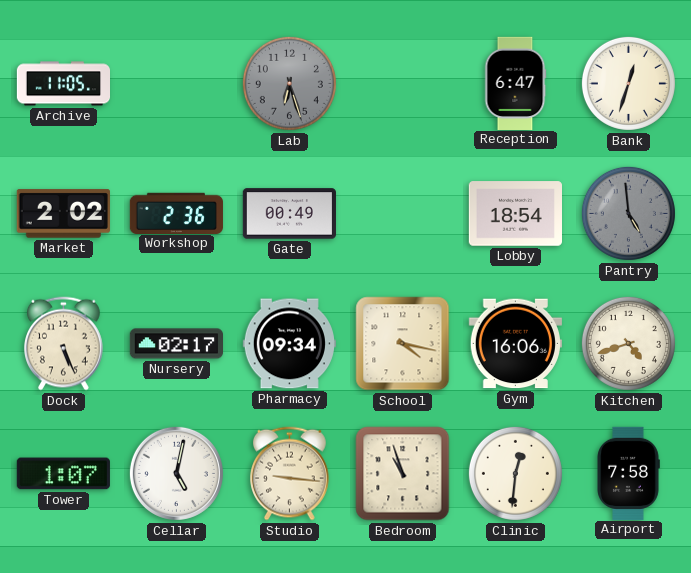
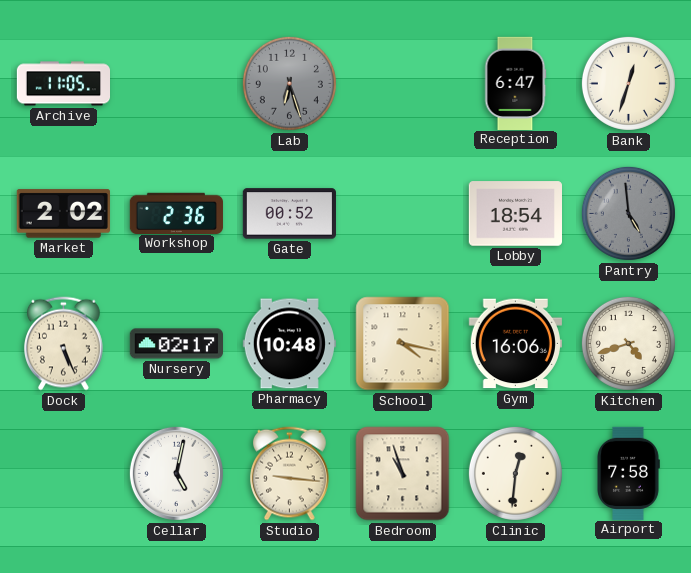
Gate: 00:49 -> 00:52
Pharmacy: 09:34 -> 10:48
Tower: 1:07 -> none
